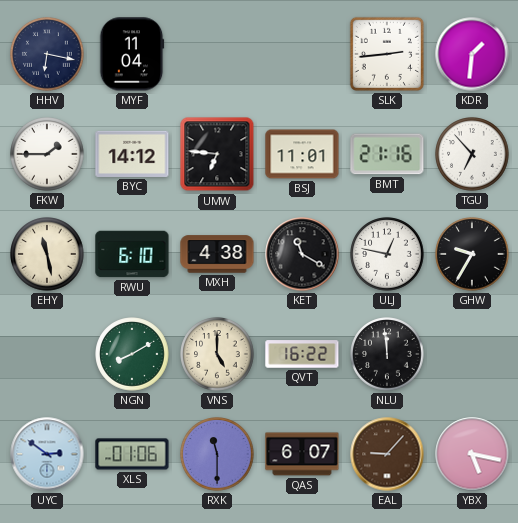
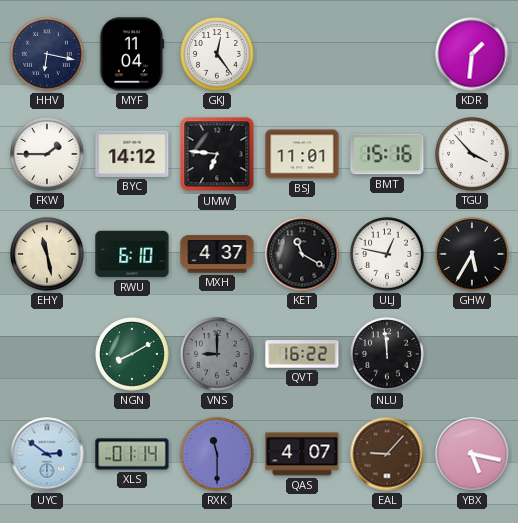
GKJ: none -> 12:24
SLK: 2:44 -> none
BMT: 21:16 -> 15:16
TGU: 6:53 -> 3:53
MXH: 4:38 -> 4:37
GHW: 9:35 -> 5:35
VNS: 5:00 -> 9:00
VNS dial: cream -> grey
XLS: 01:06 -> 01:14
QAS: 6:07 -> 4:07
